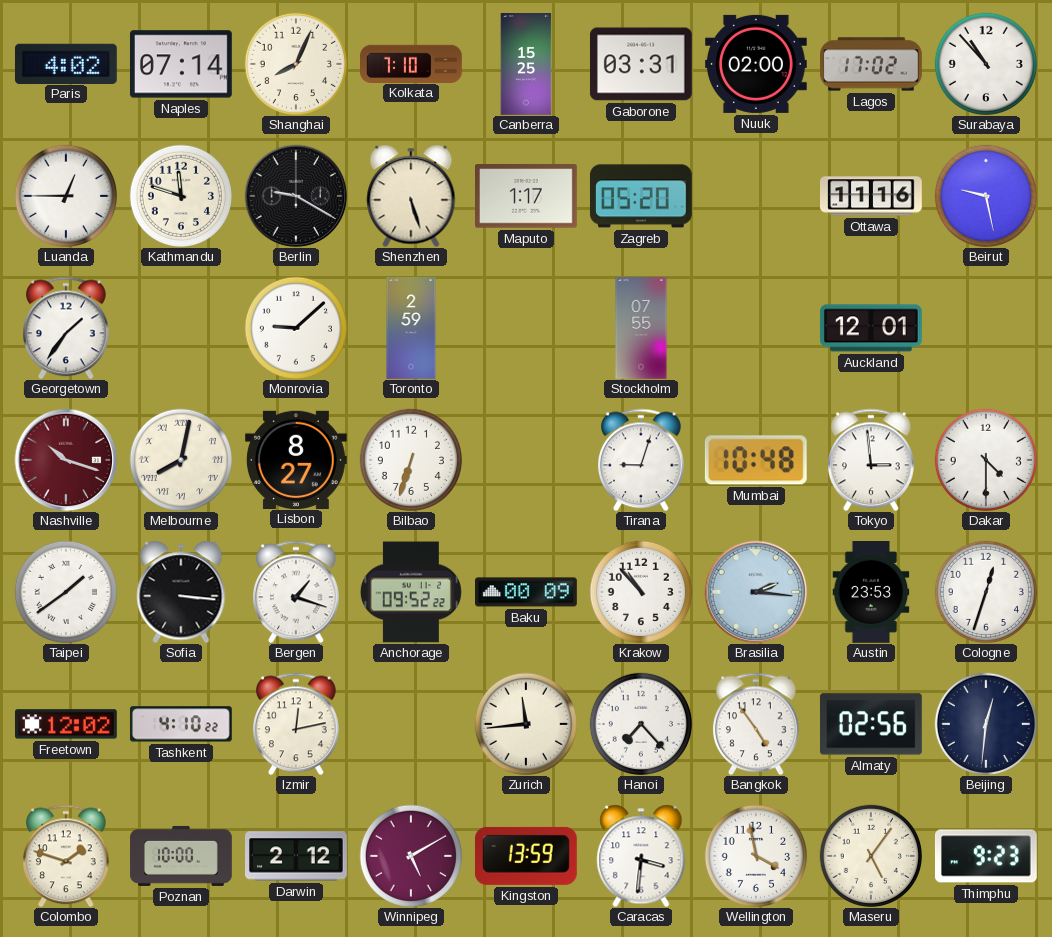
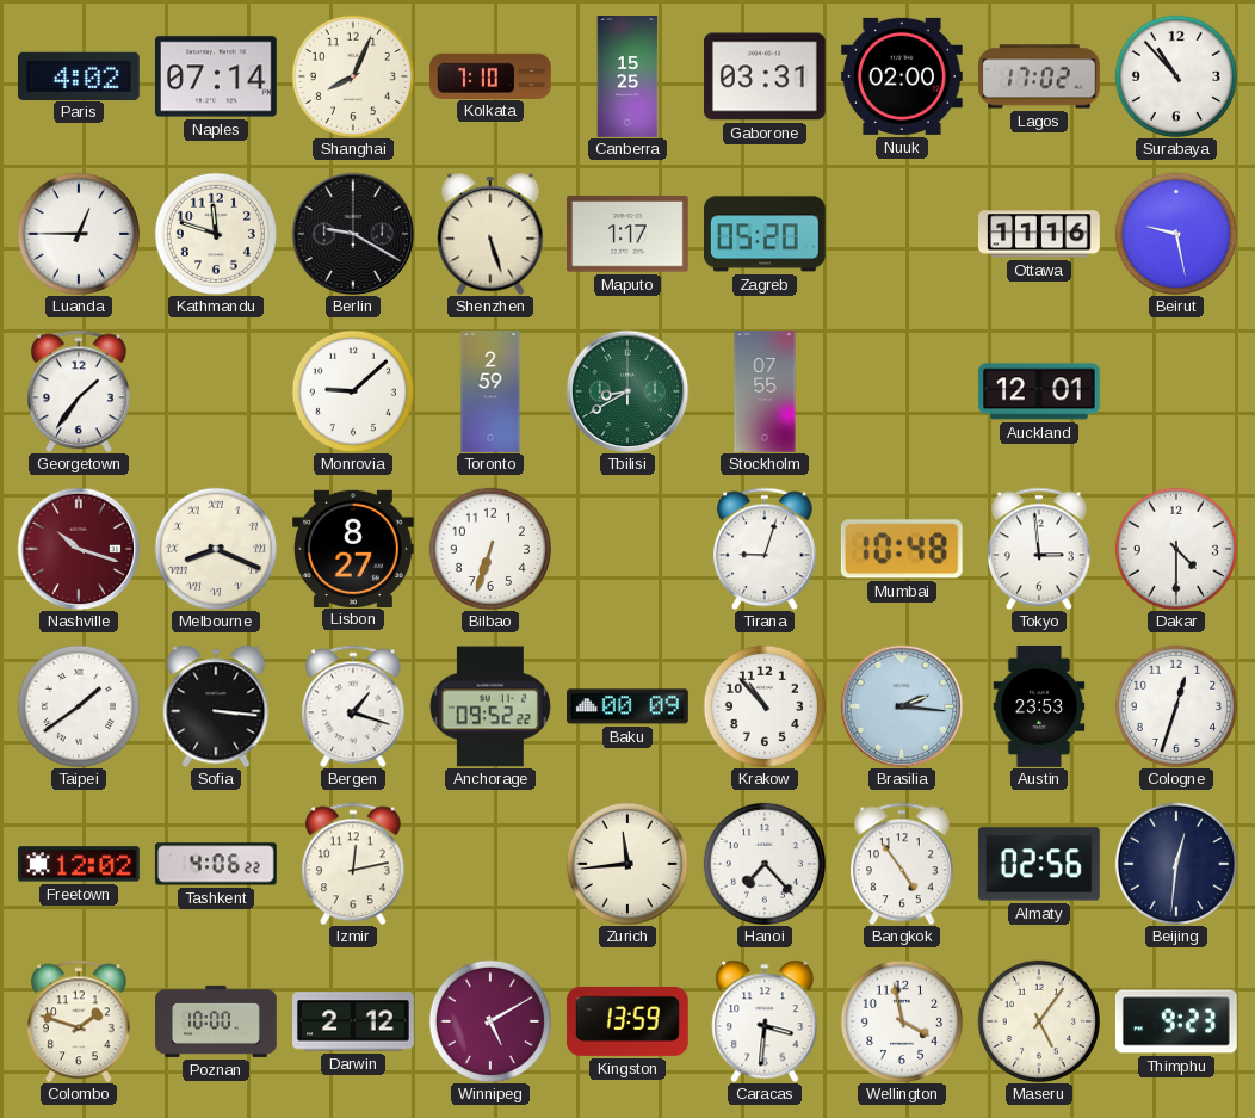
Tbilisi: none -> 8:40
Melbourne: 8:02 -> 8:19
Tashkent: 4:10 -> 4:06
